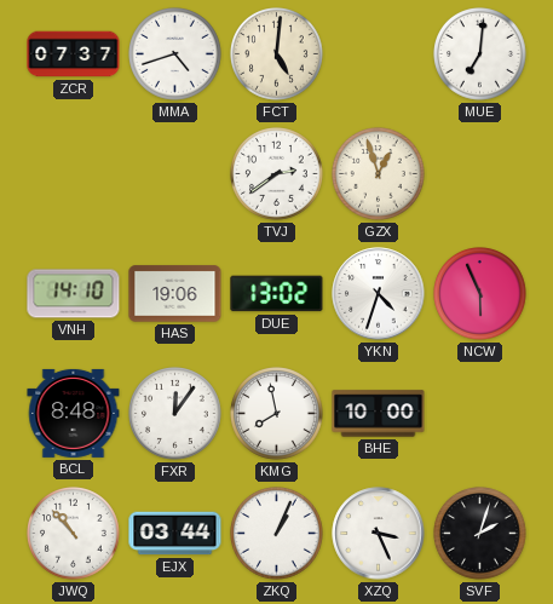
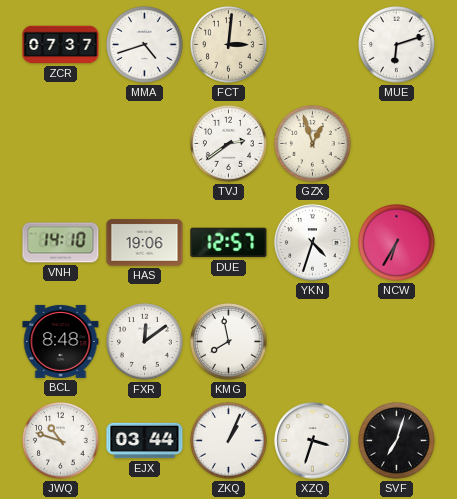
FCT: 5:01 -> 3:01
MUE: 7:01 -> 6:12
DUE: 13:02 -> 12:57
NCW: 5:56 -> 6:35
FXR: 12:06 -> 12:09
BHE: 10:00 -> none
JWQ: 10:53 -> 10:48
XZQ: 3:26 -> 3:33
SVF: 2:03 -> 7:03
